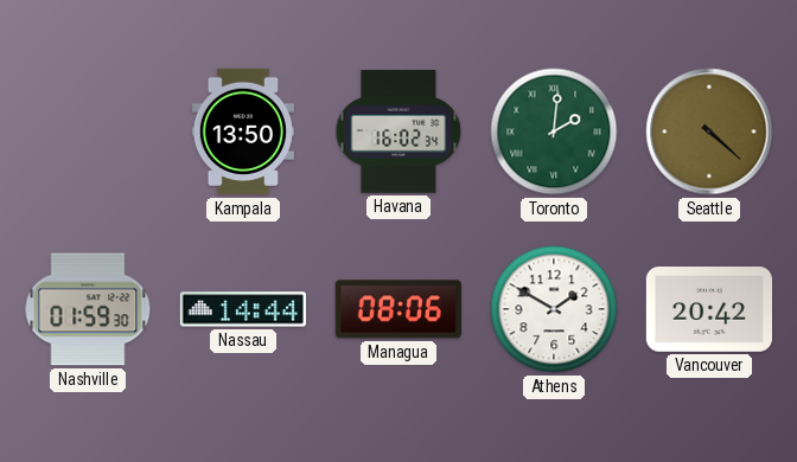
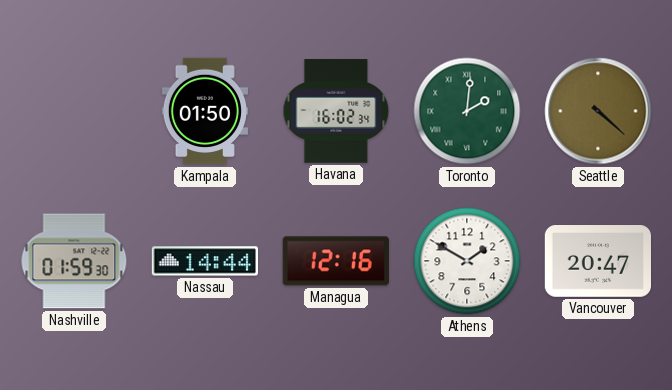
Kampala: 13:50 -> 01:50
Managua: 08:06 -> 12:16
Vancouver: 20:42 -> 20:47
